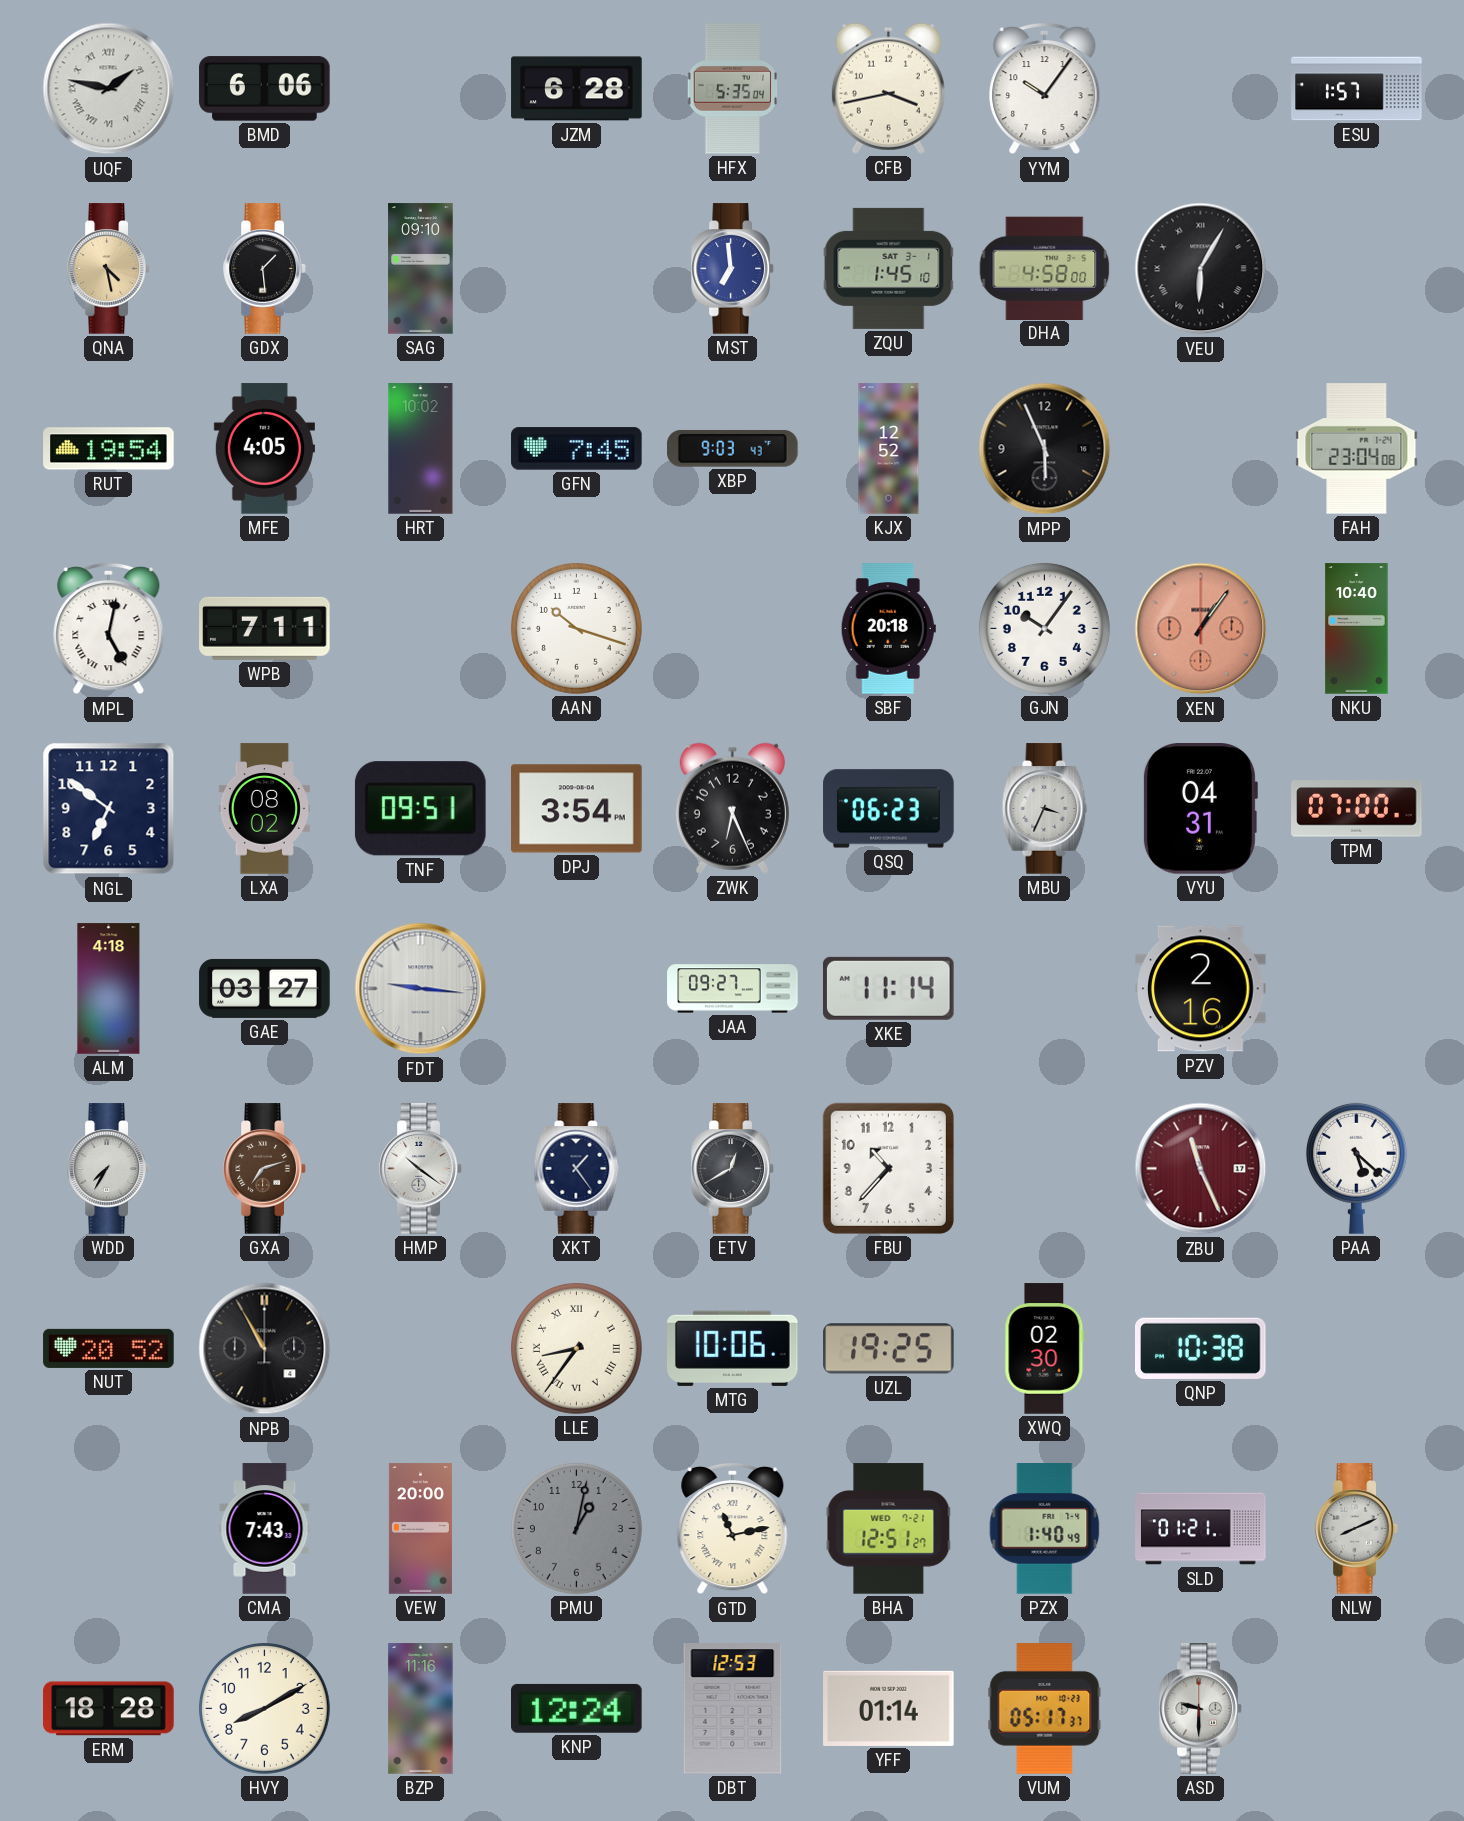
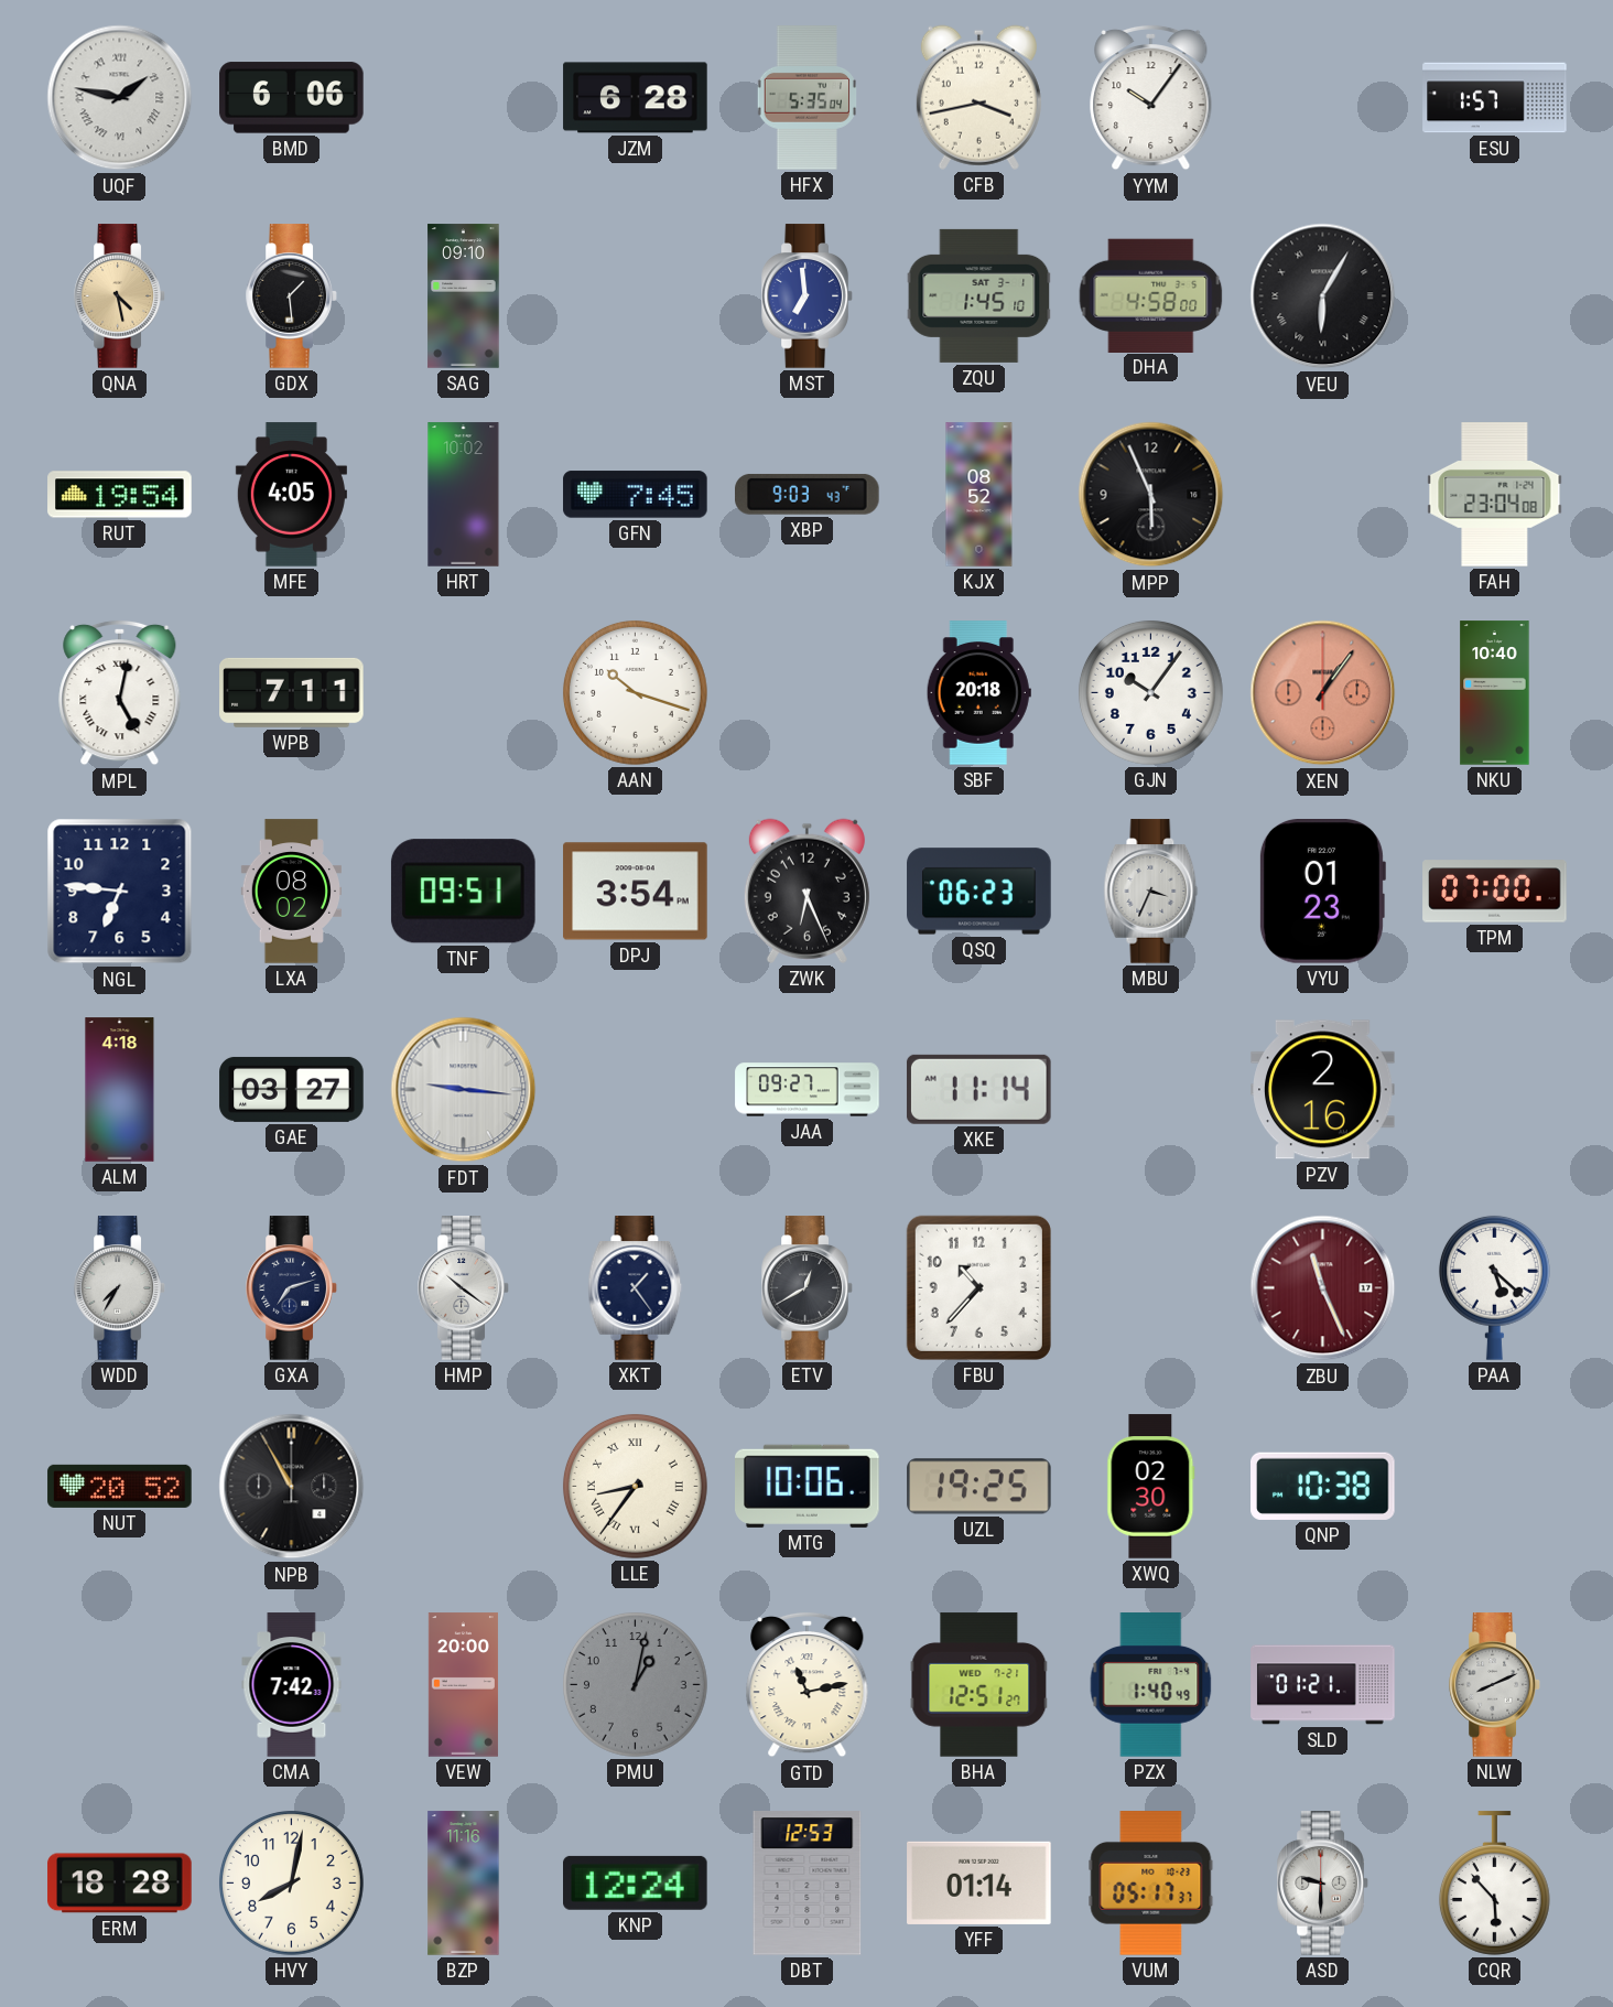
KJX: 12:52 -> 08:52
NGL: 6:51 -> 6:46
VYU: 04:31 -> 01:23
GXA dial: brown -> navy
CMA: 7:43 -> 7:42
HVY: 8:10 -> 8:02
CQR: none -> 5:53
